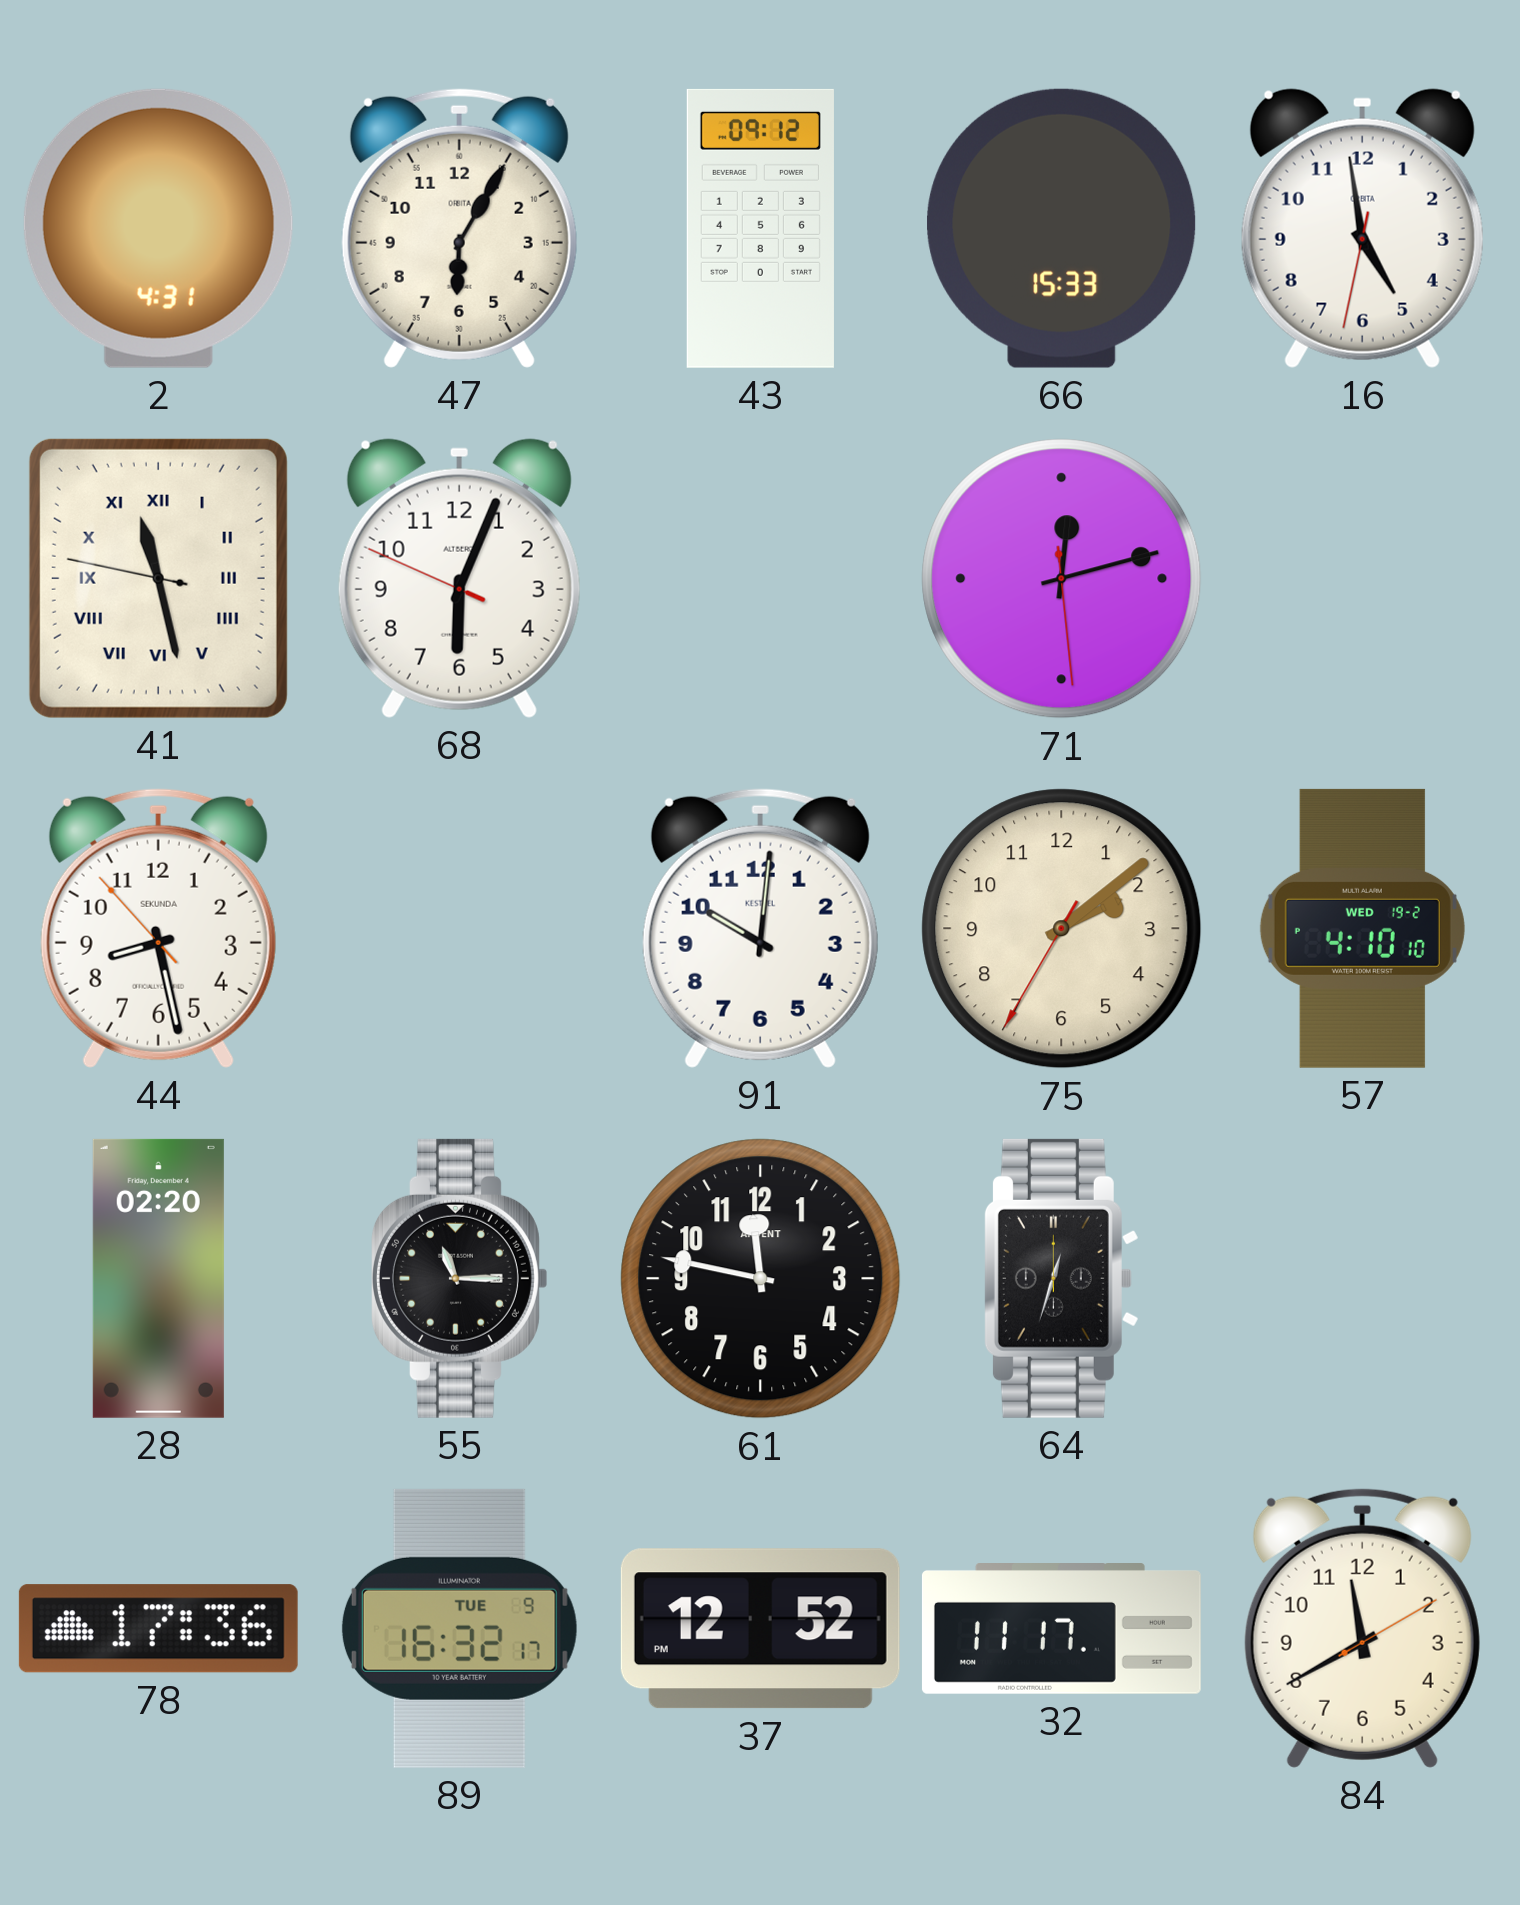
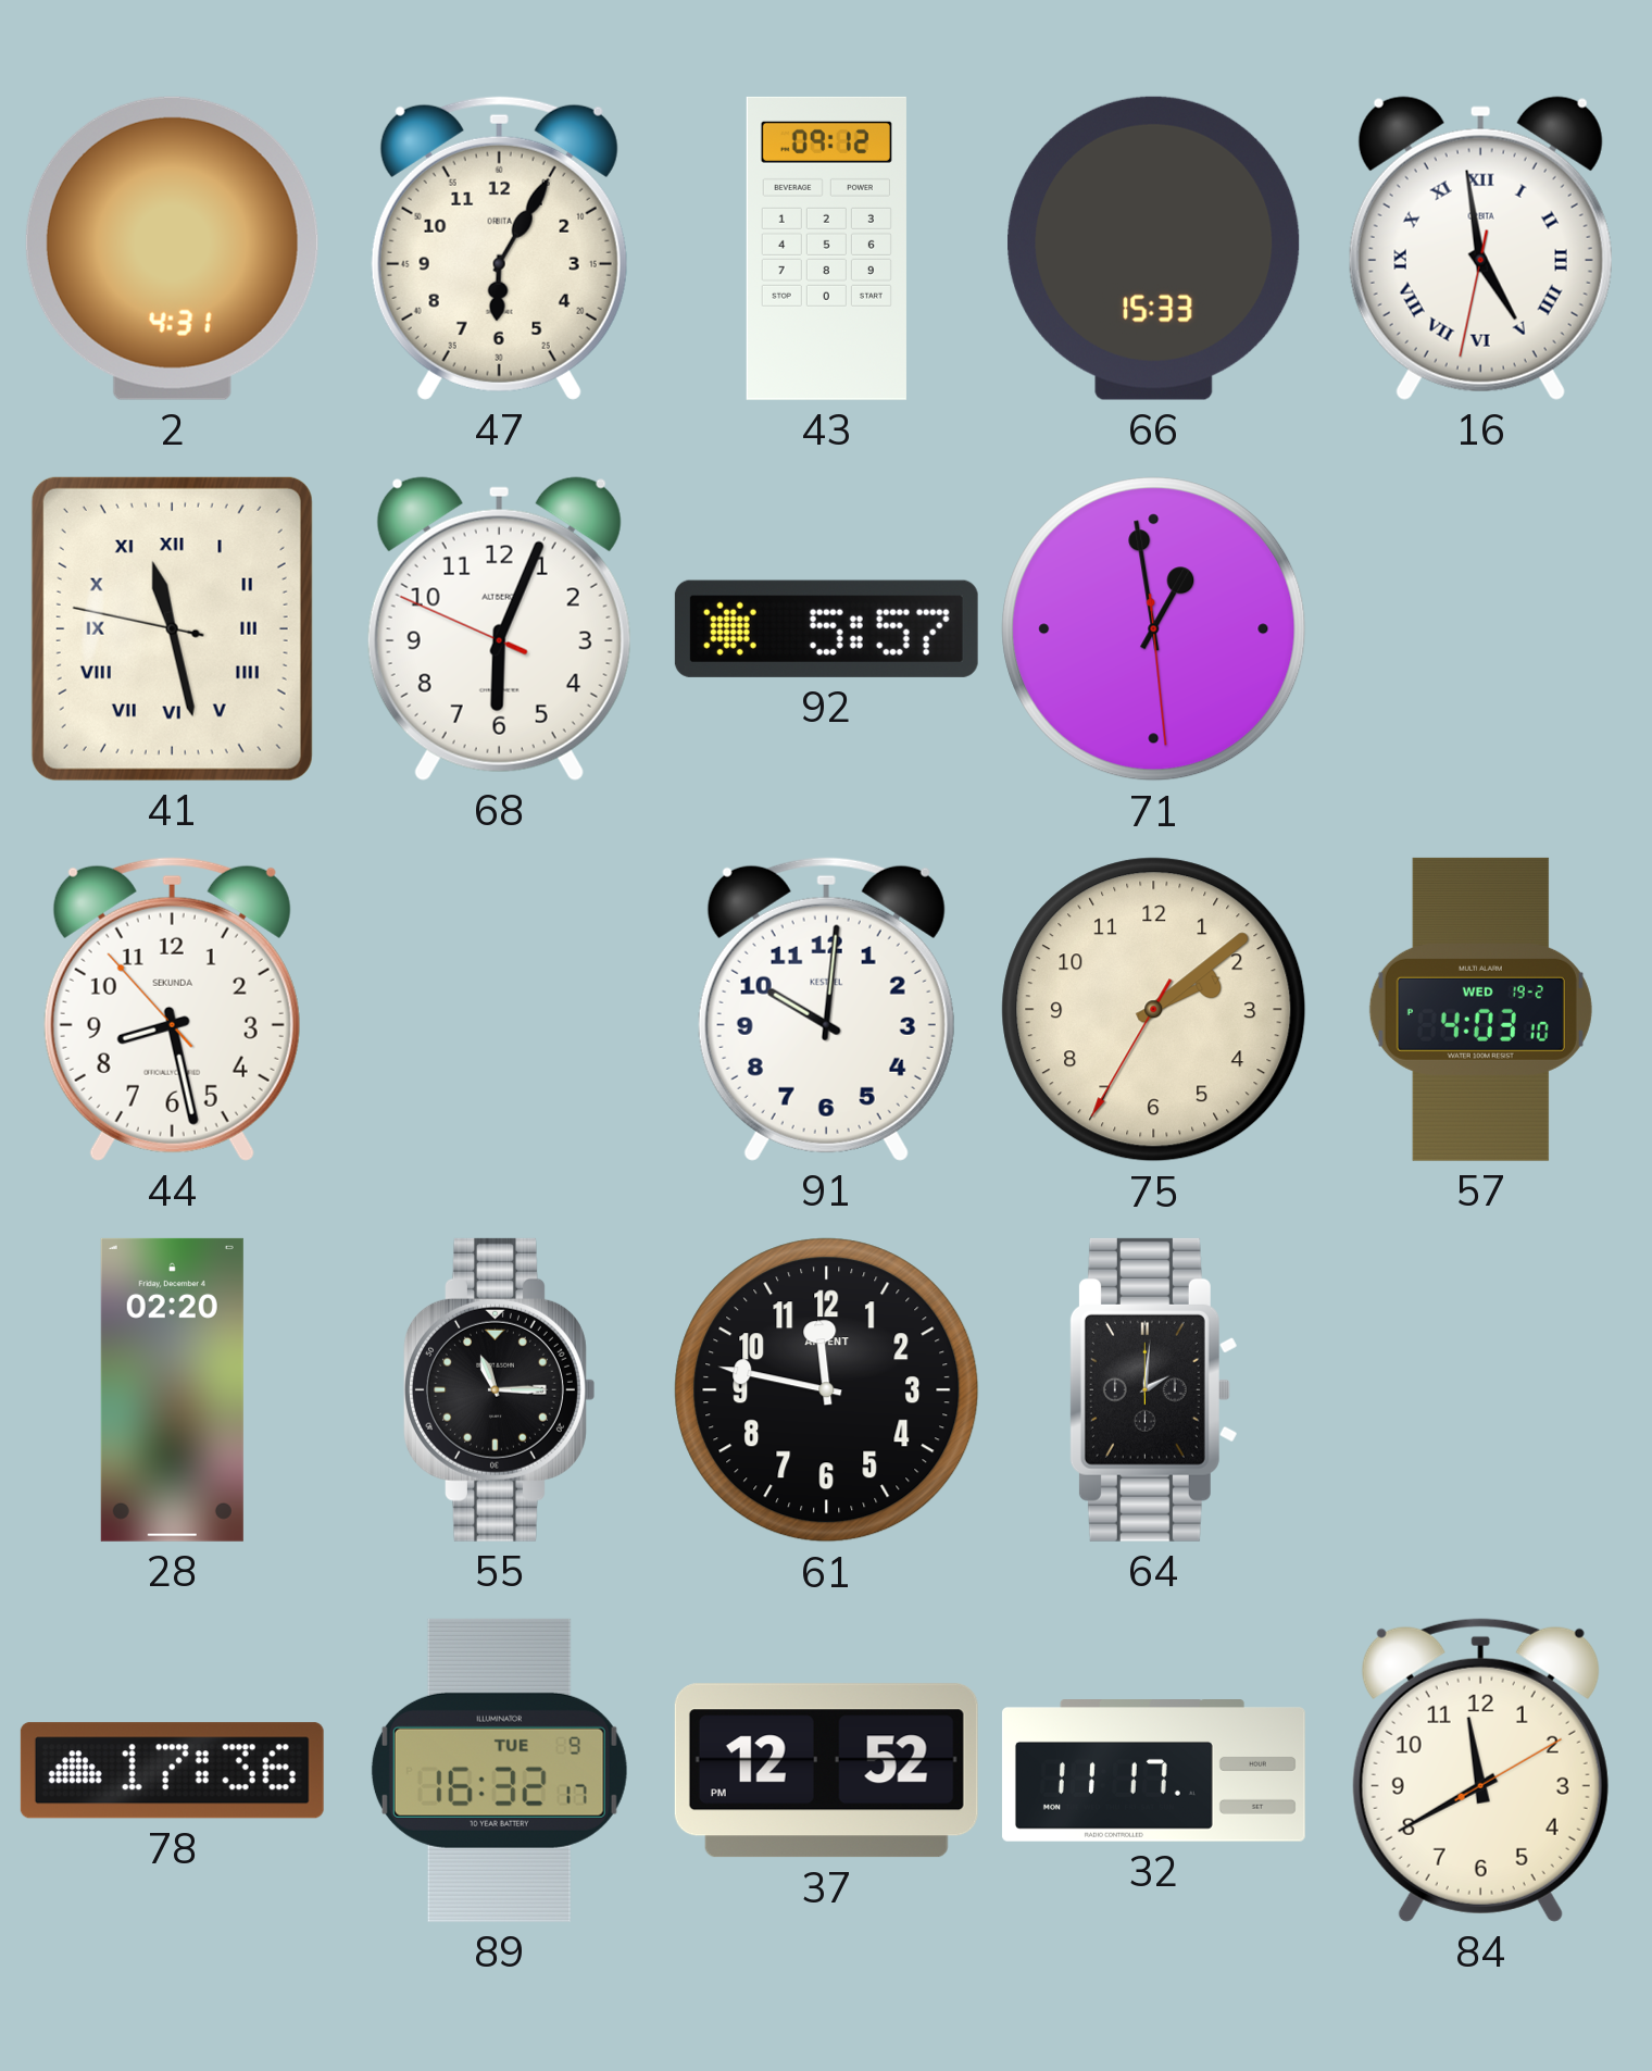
16 numerals: Arabic -> Roman
92: none -> 5:57
71: 12:12 -> 12:58
57: 4:10 -> 4:03
64: 12:33 -> 2:01
